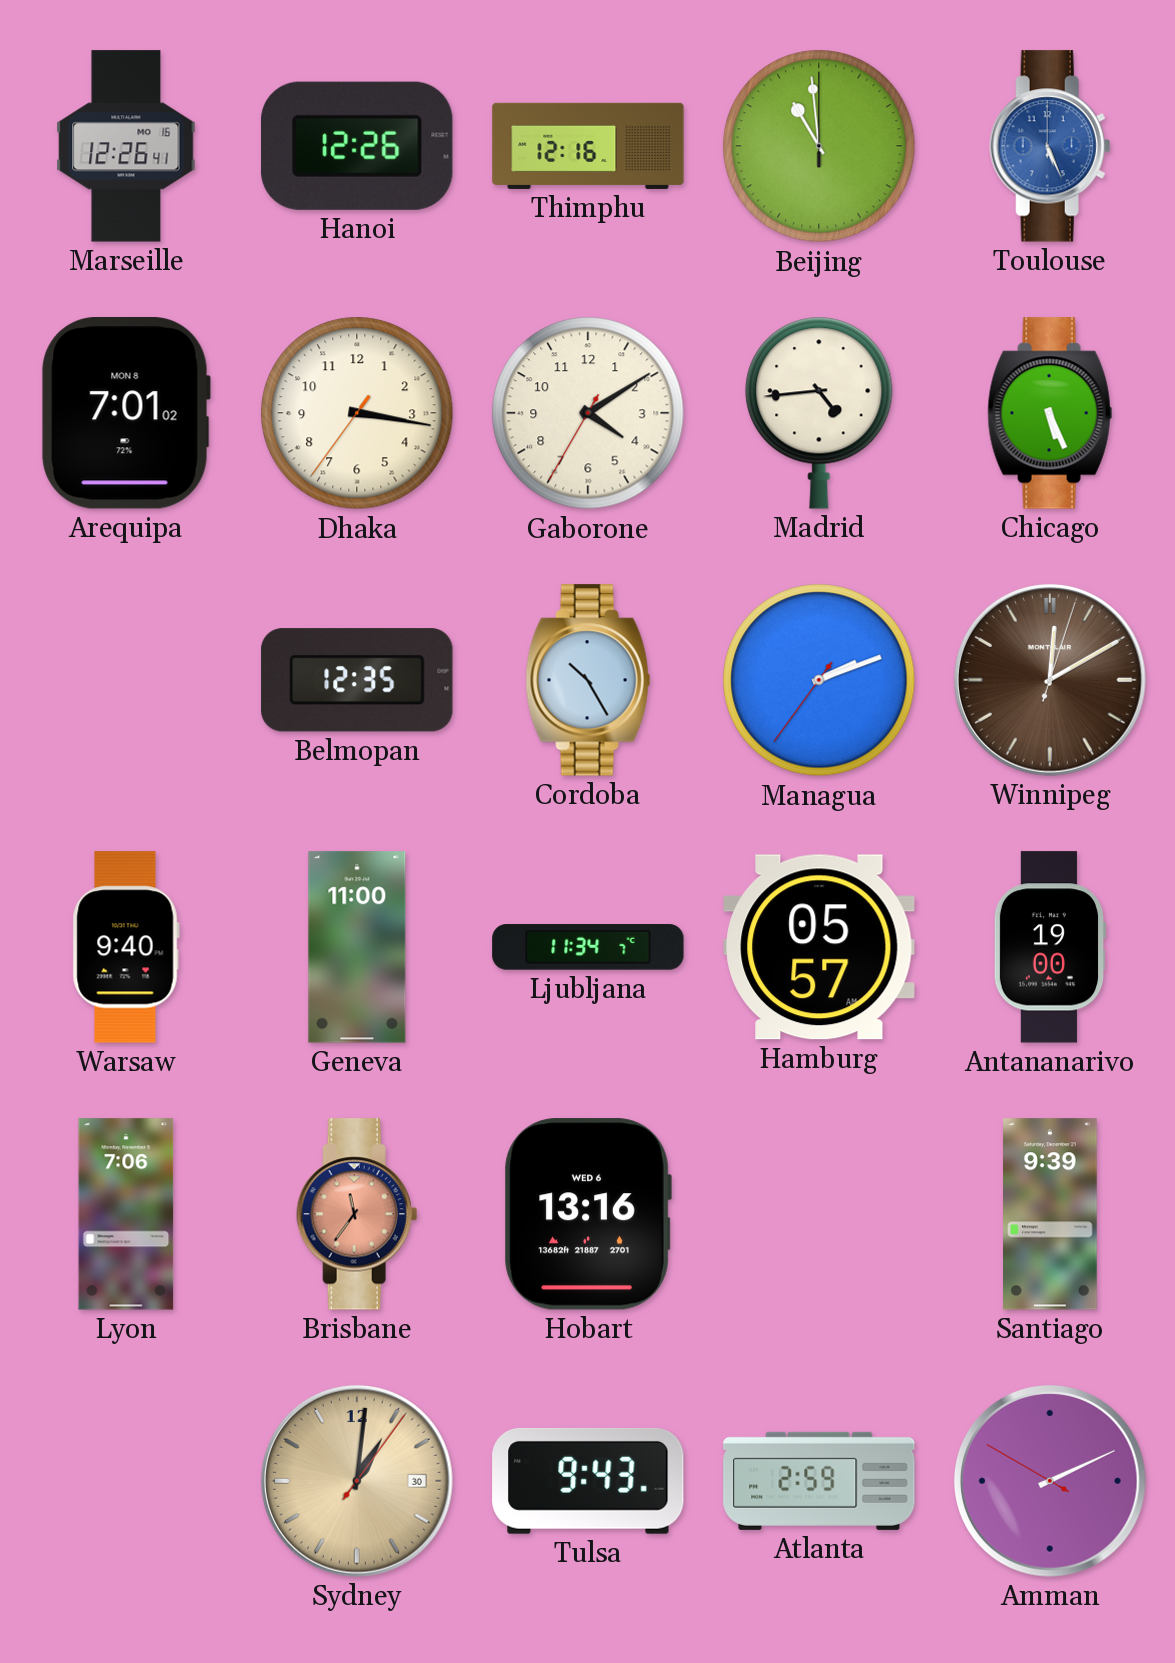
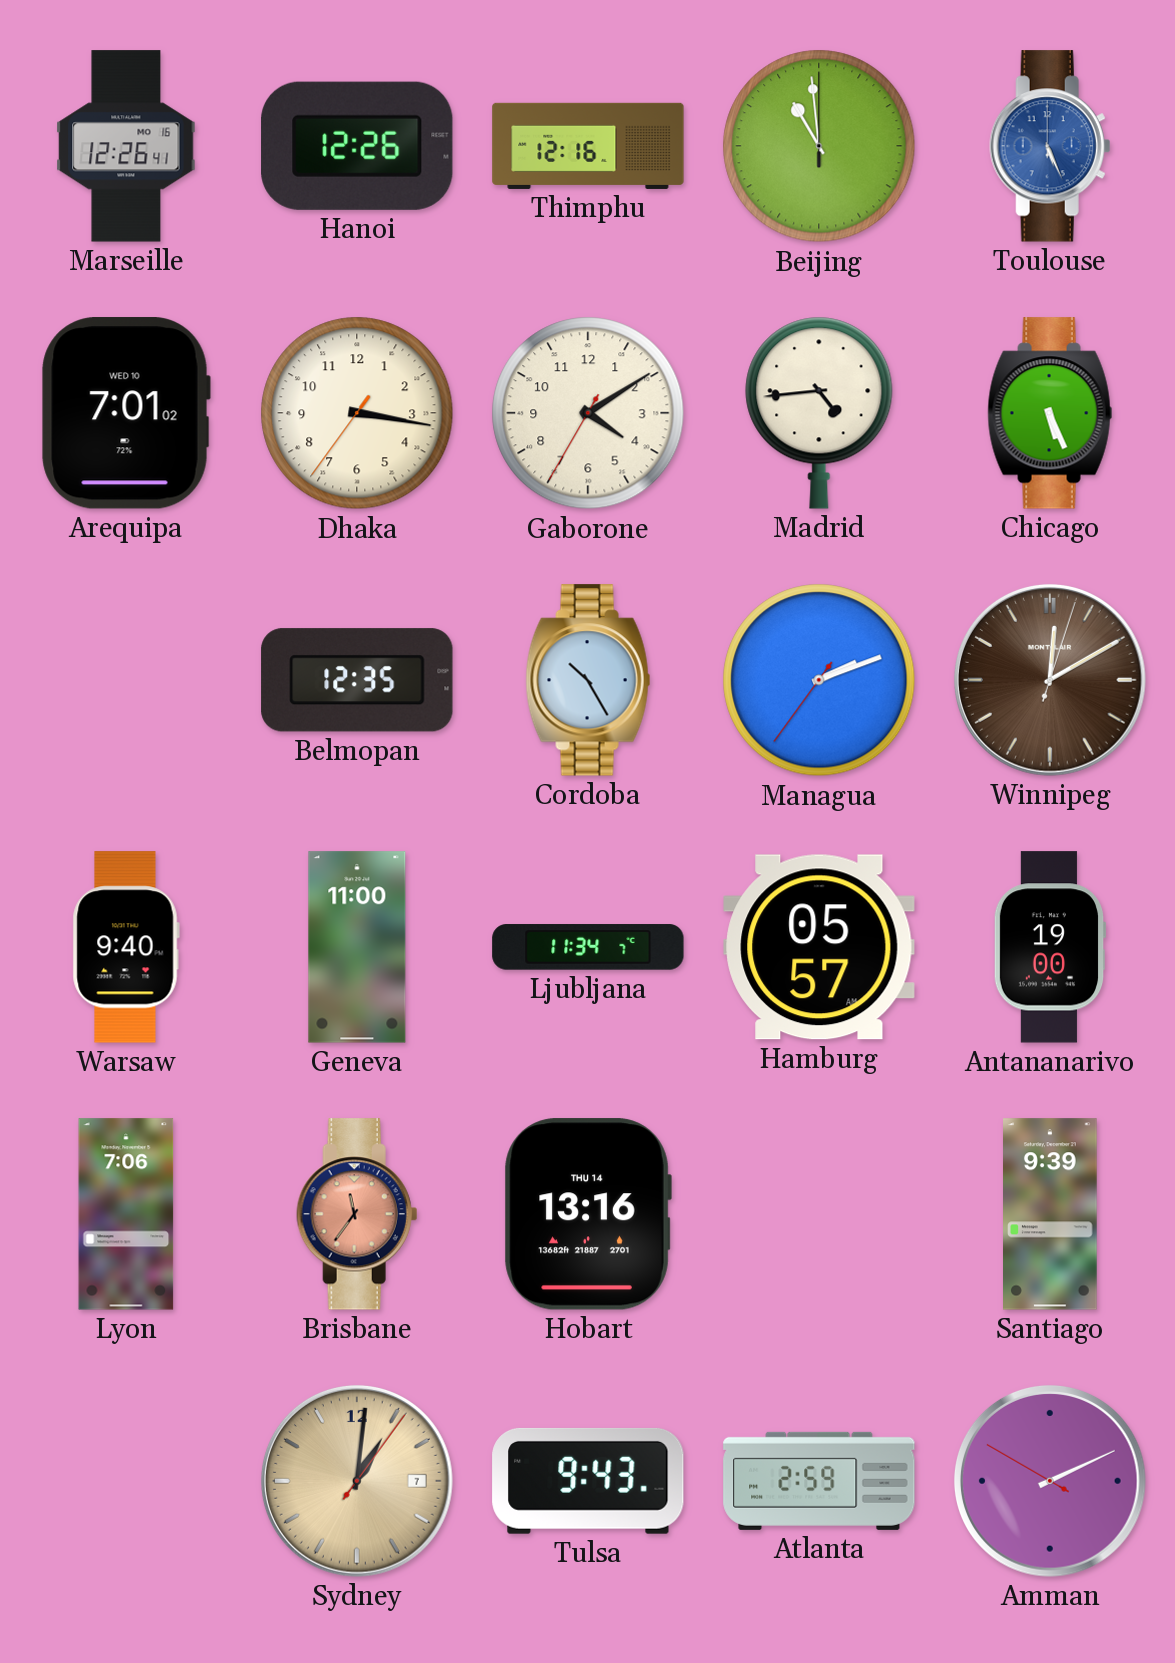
Arequipa date: MON 8 -> WED 10
Hobart date: WED 6 -> THU 14
Sydney date: 30 -> 7
